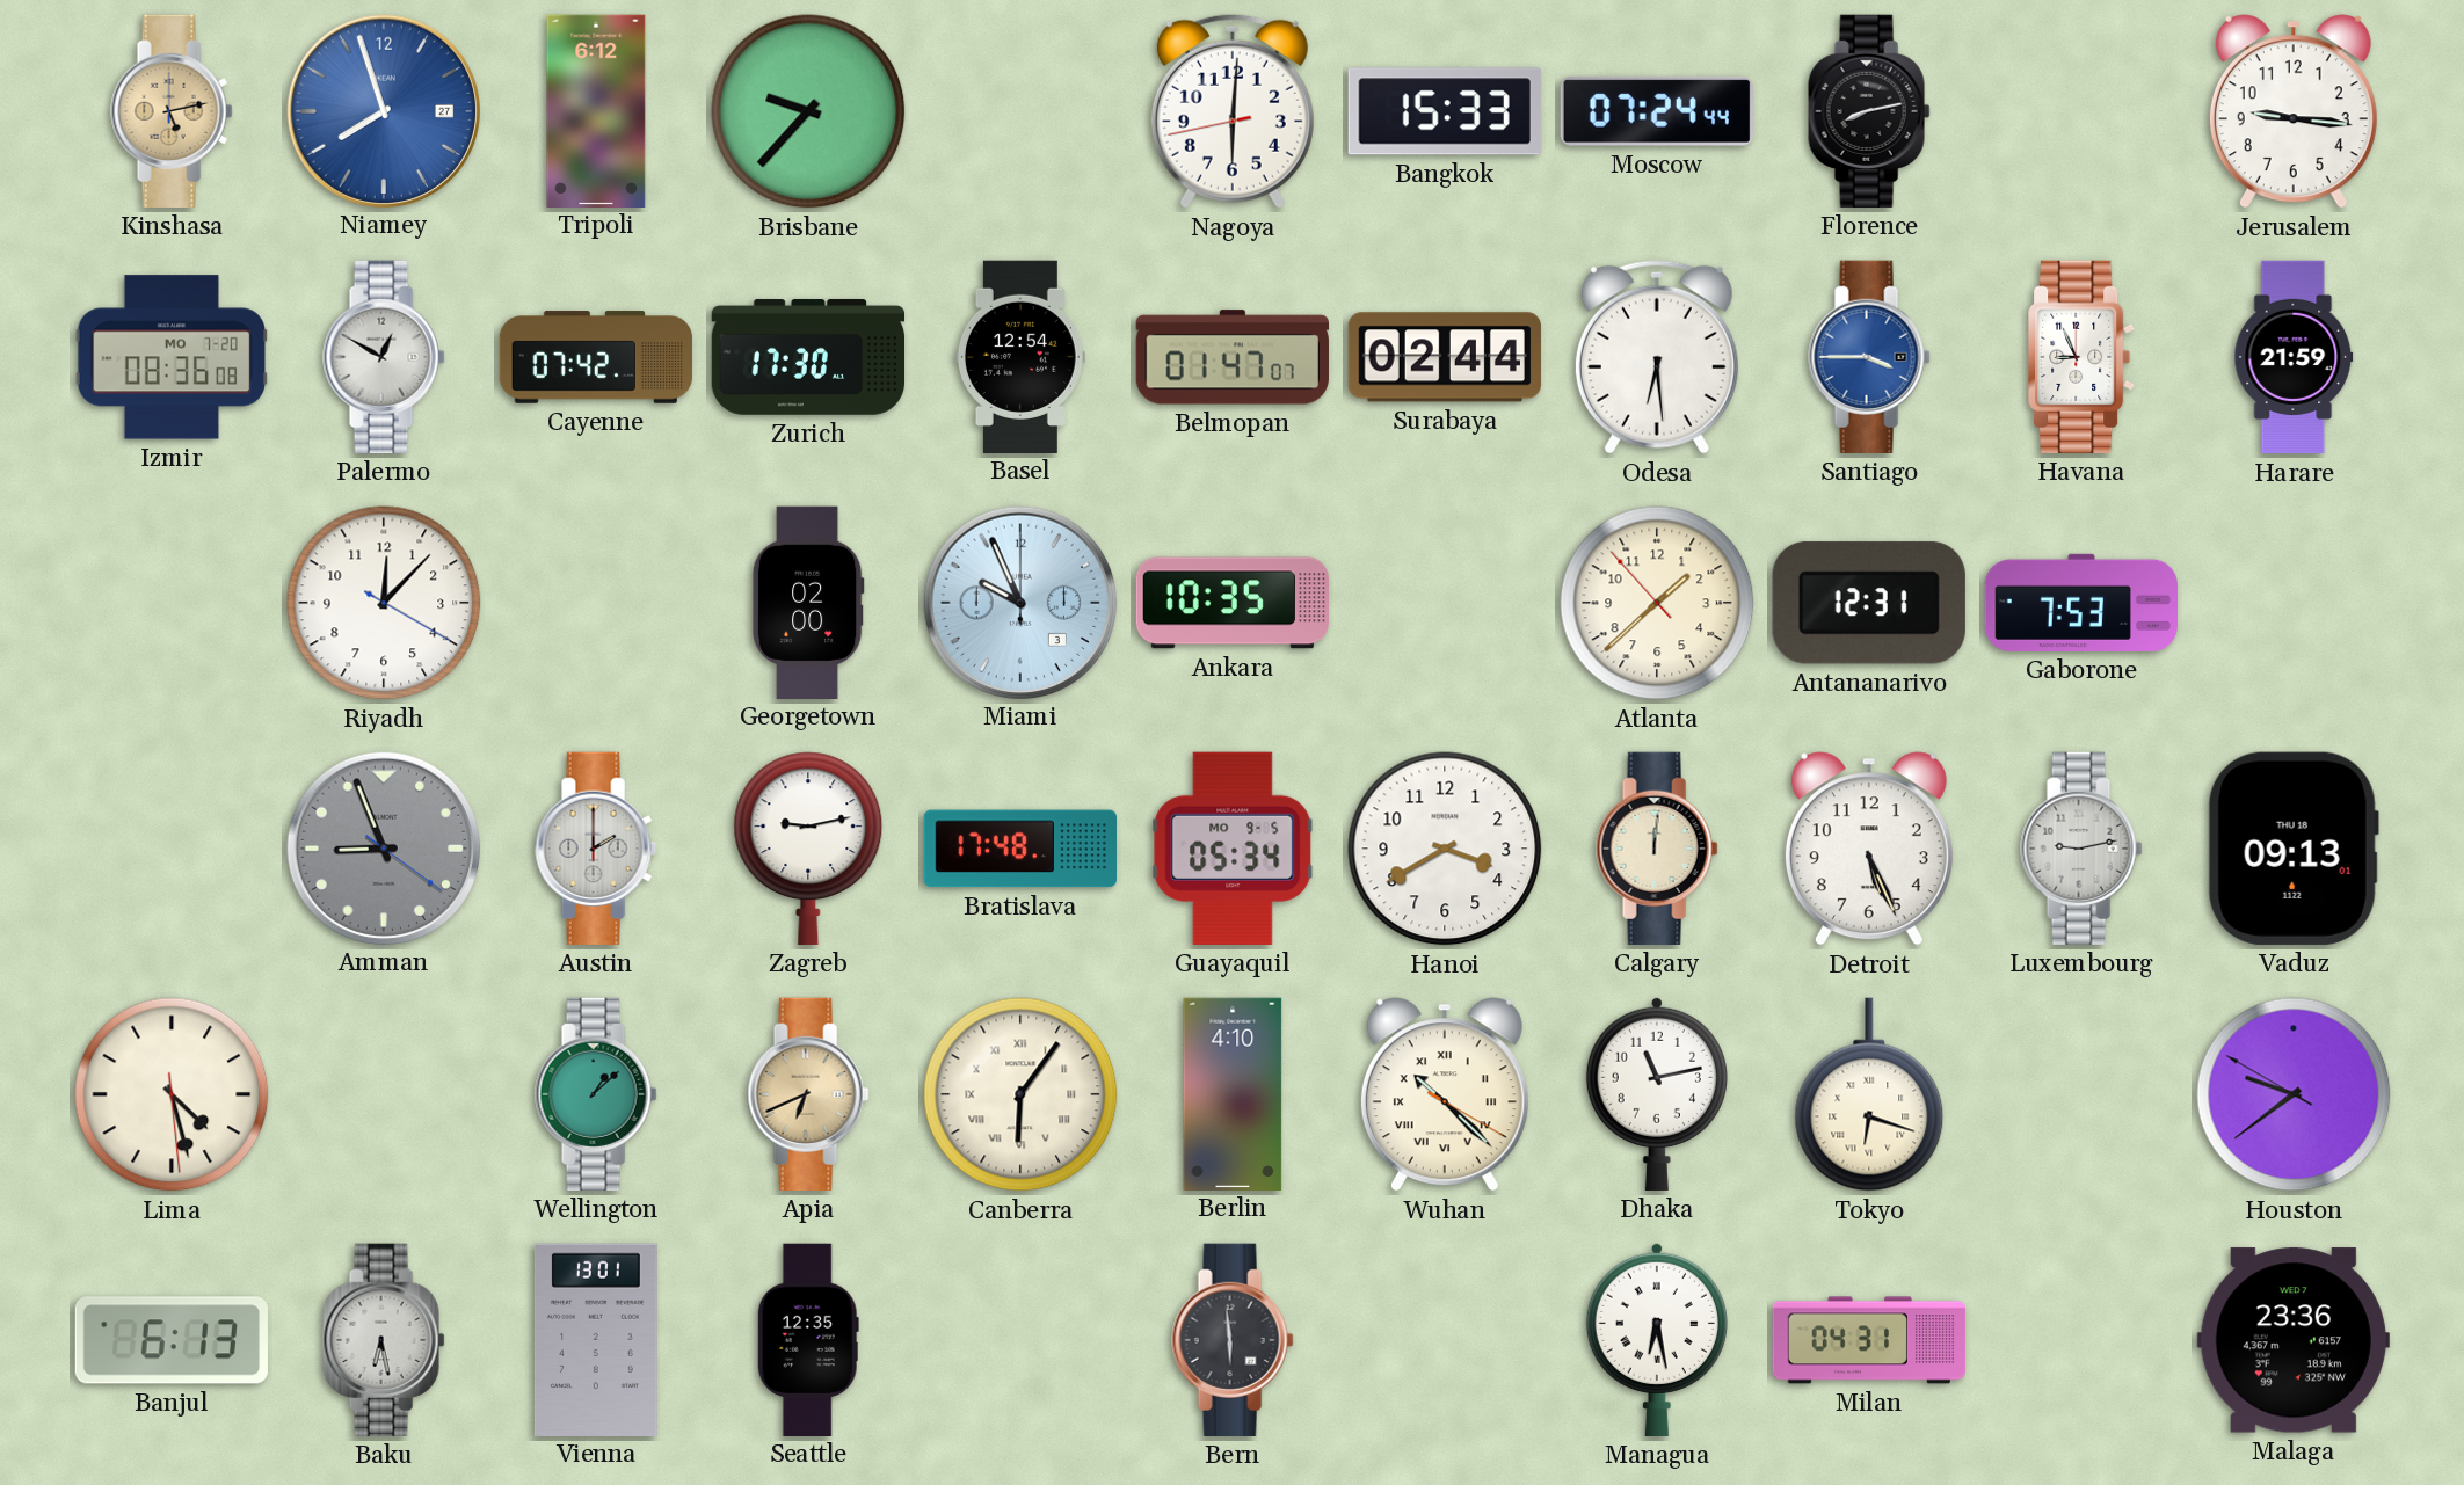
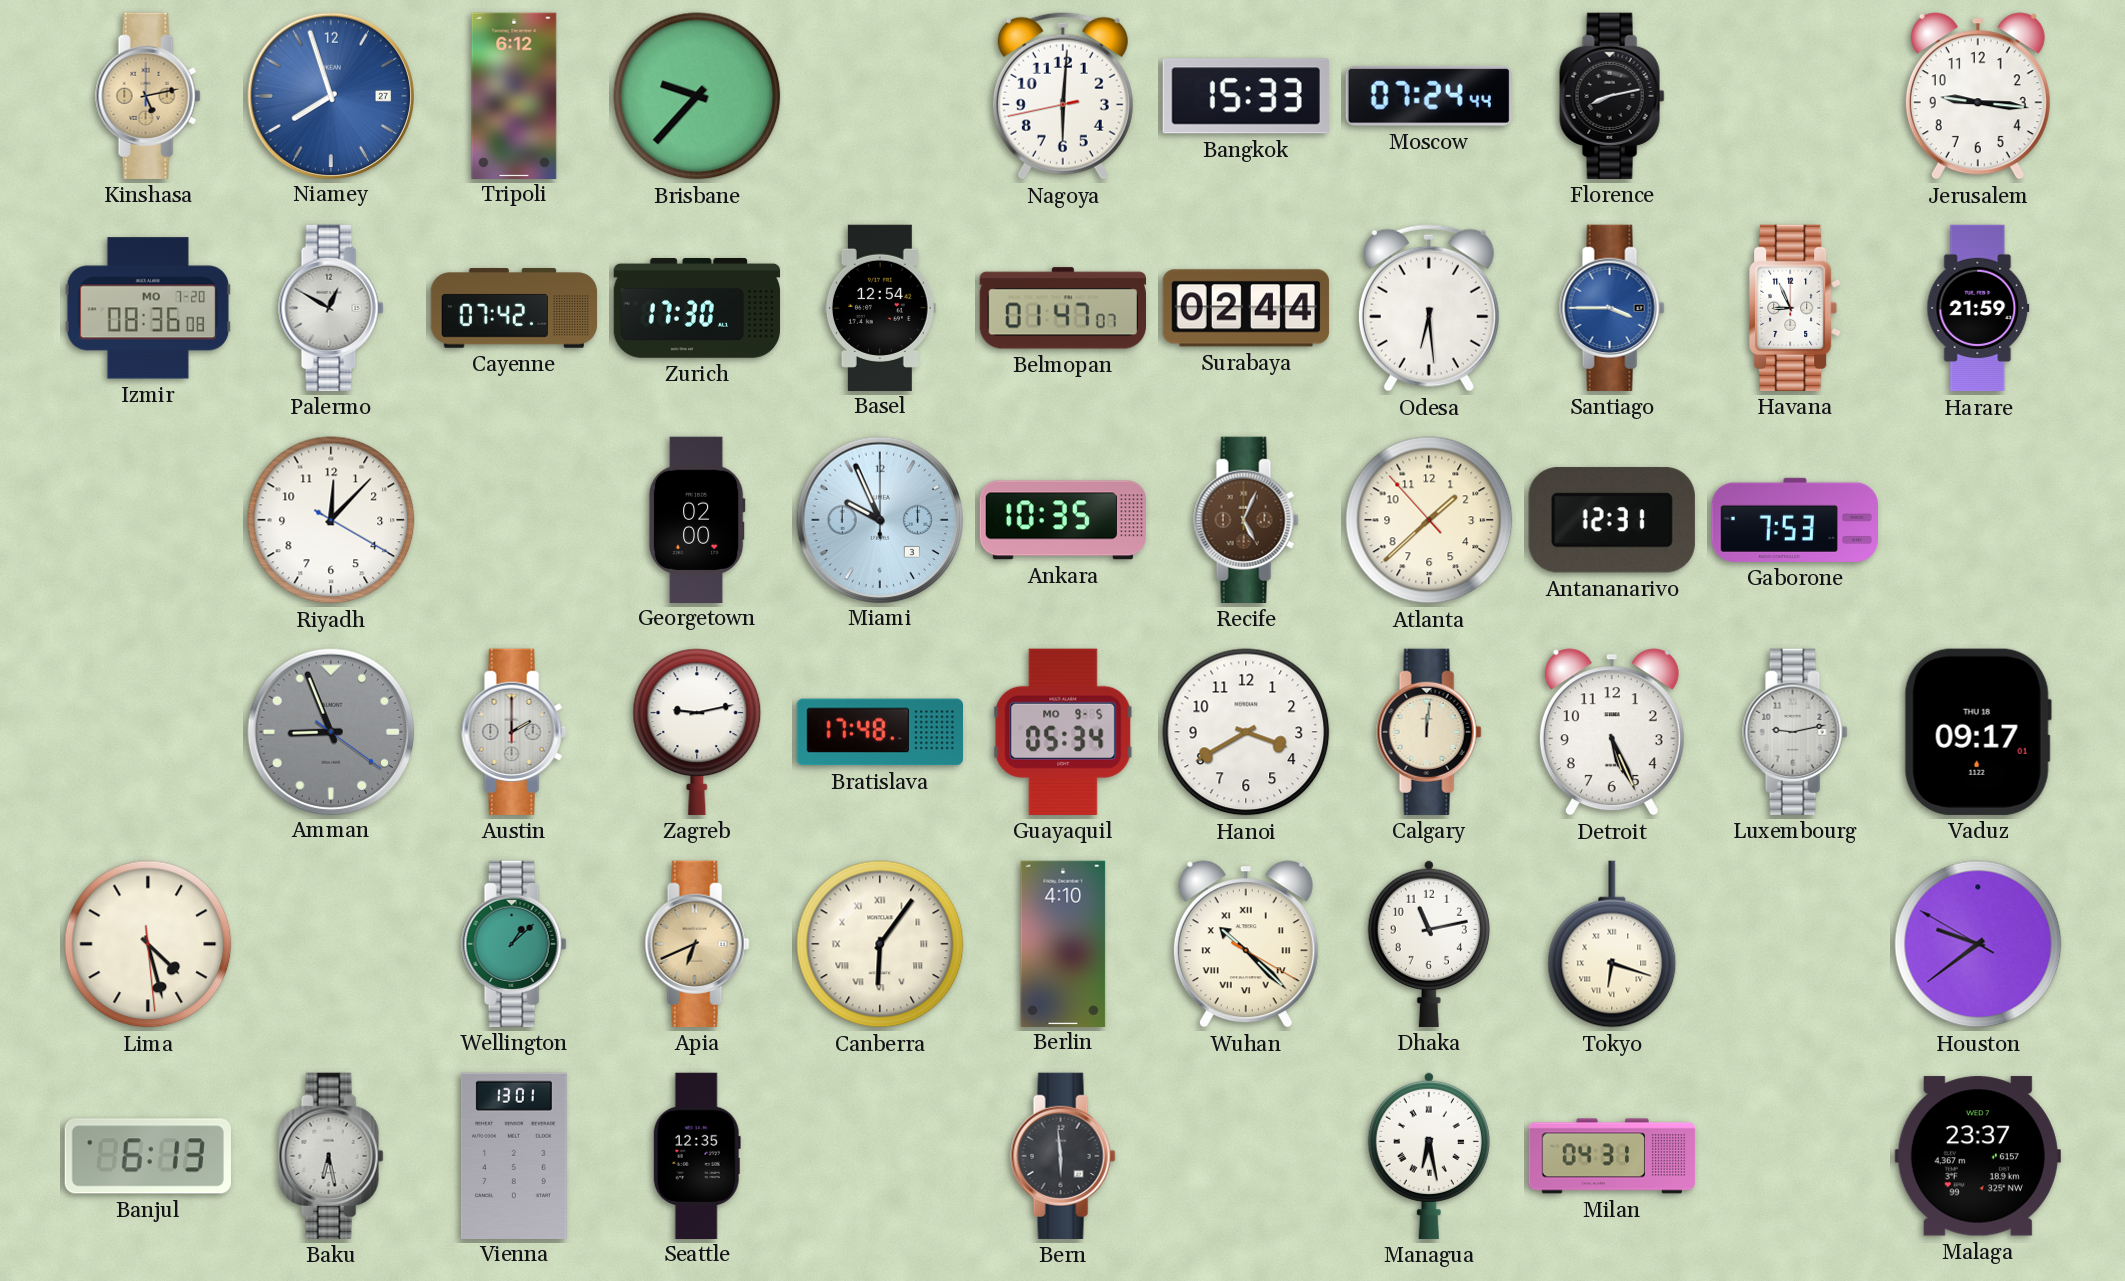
Recife: none -> 5:04
Vaduz: 09:13 -> 09:17
Malaga: 23:36 -> 23:37
